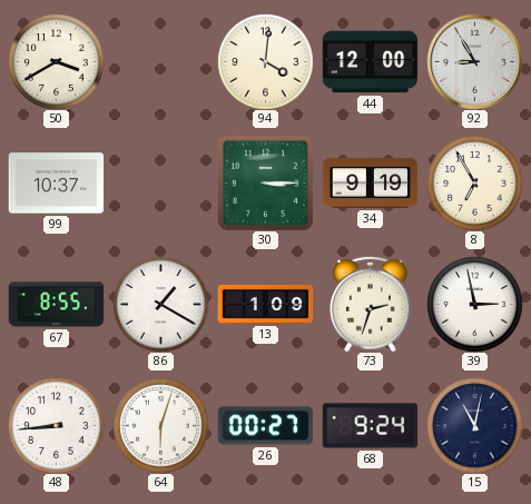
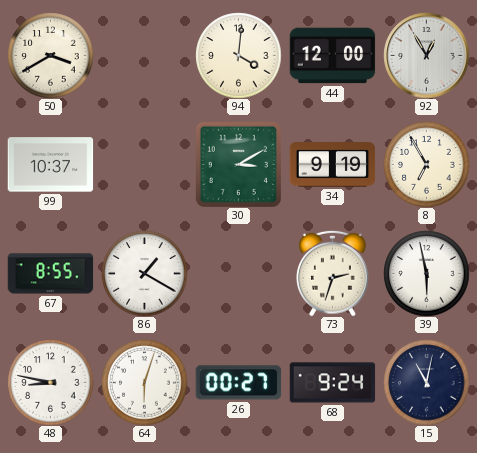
92: 8:55 -> 12:55
30: 3:15 -> 3:10
13: 1:09 -> none
39: 2:58 -> 5:58
48: 8:44 -> 8:47
